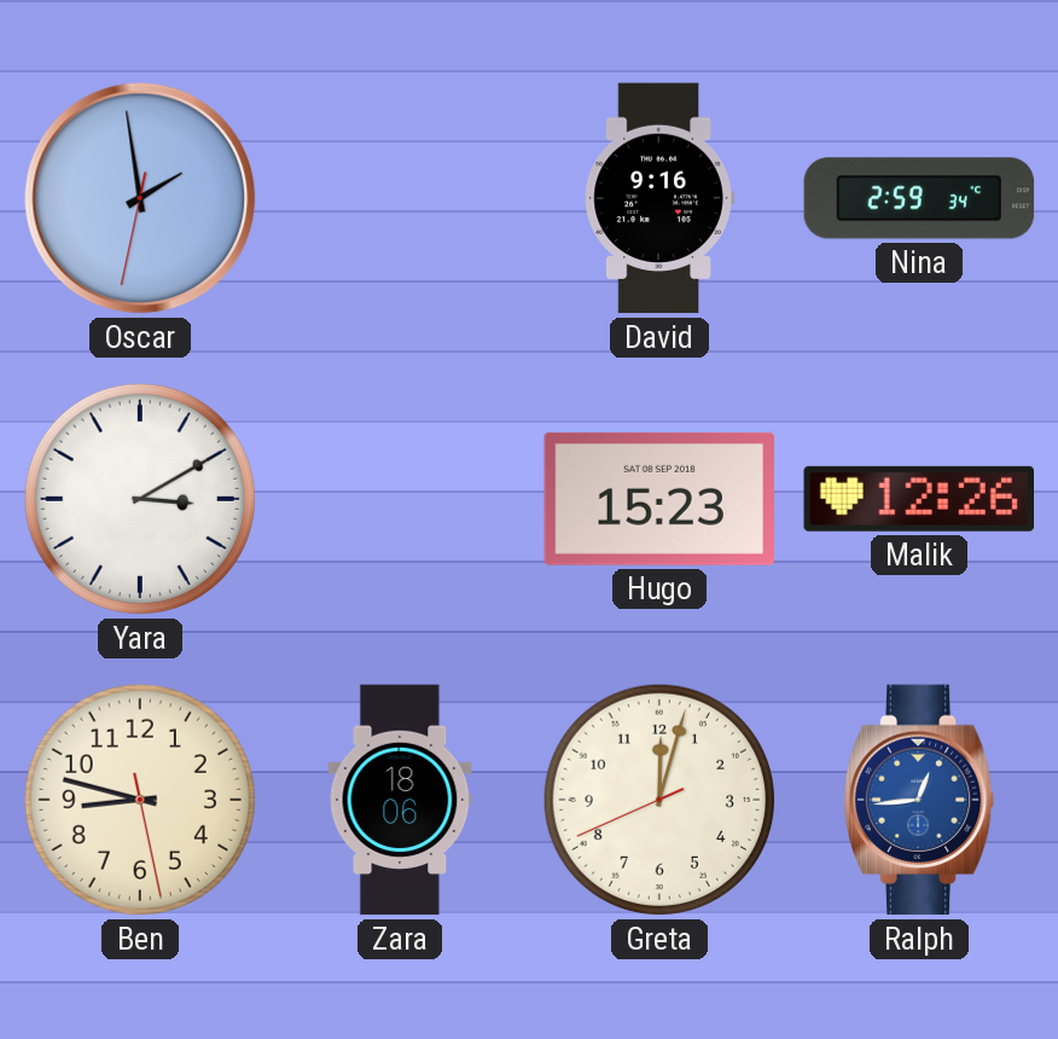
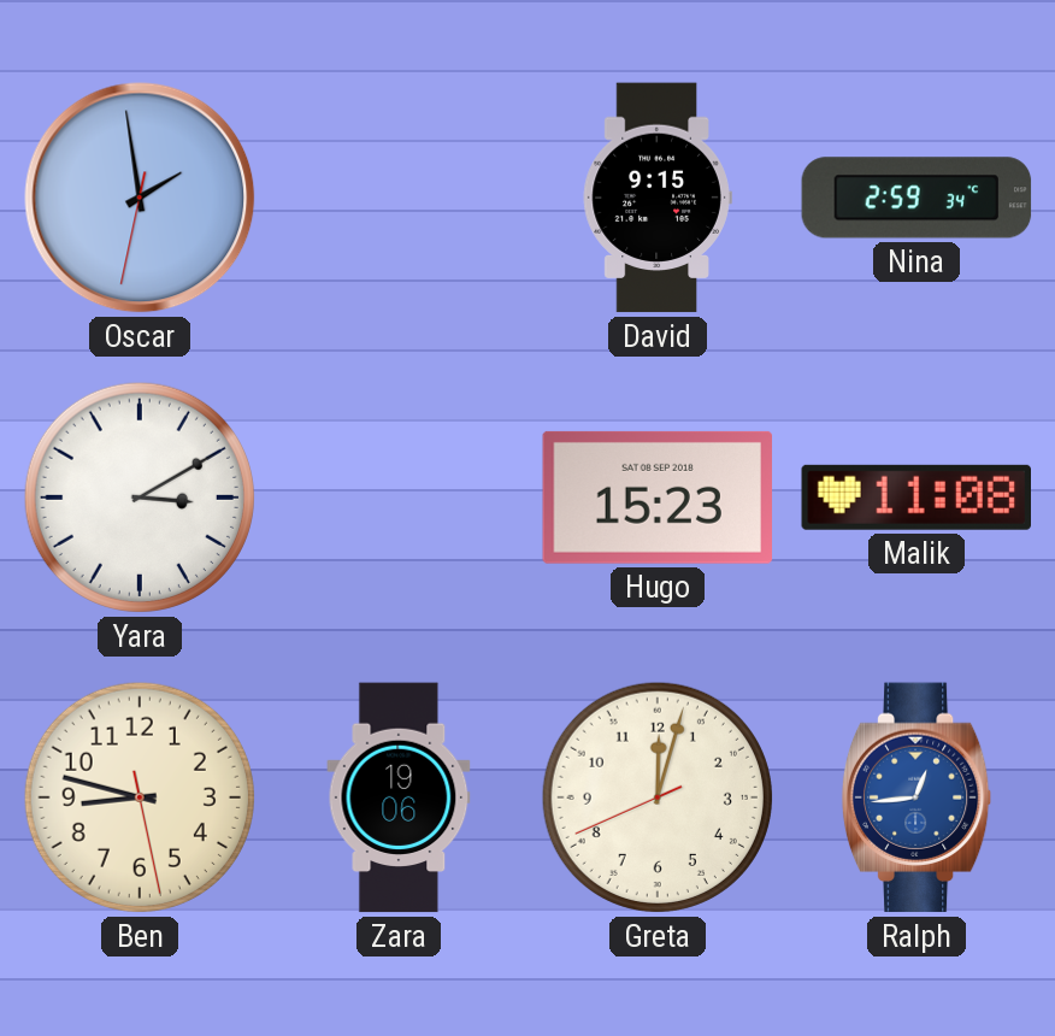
David: 9:16 -> 9:15
Malik: 12:26 -> 11:08
Zara: 18:06 -> 19:06
